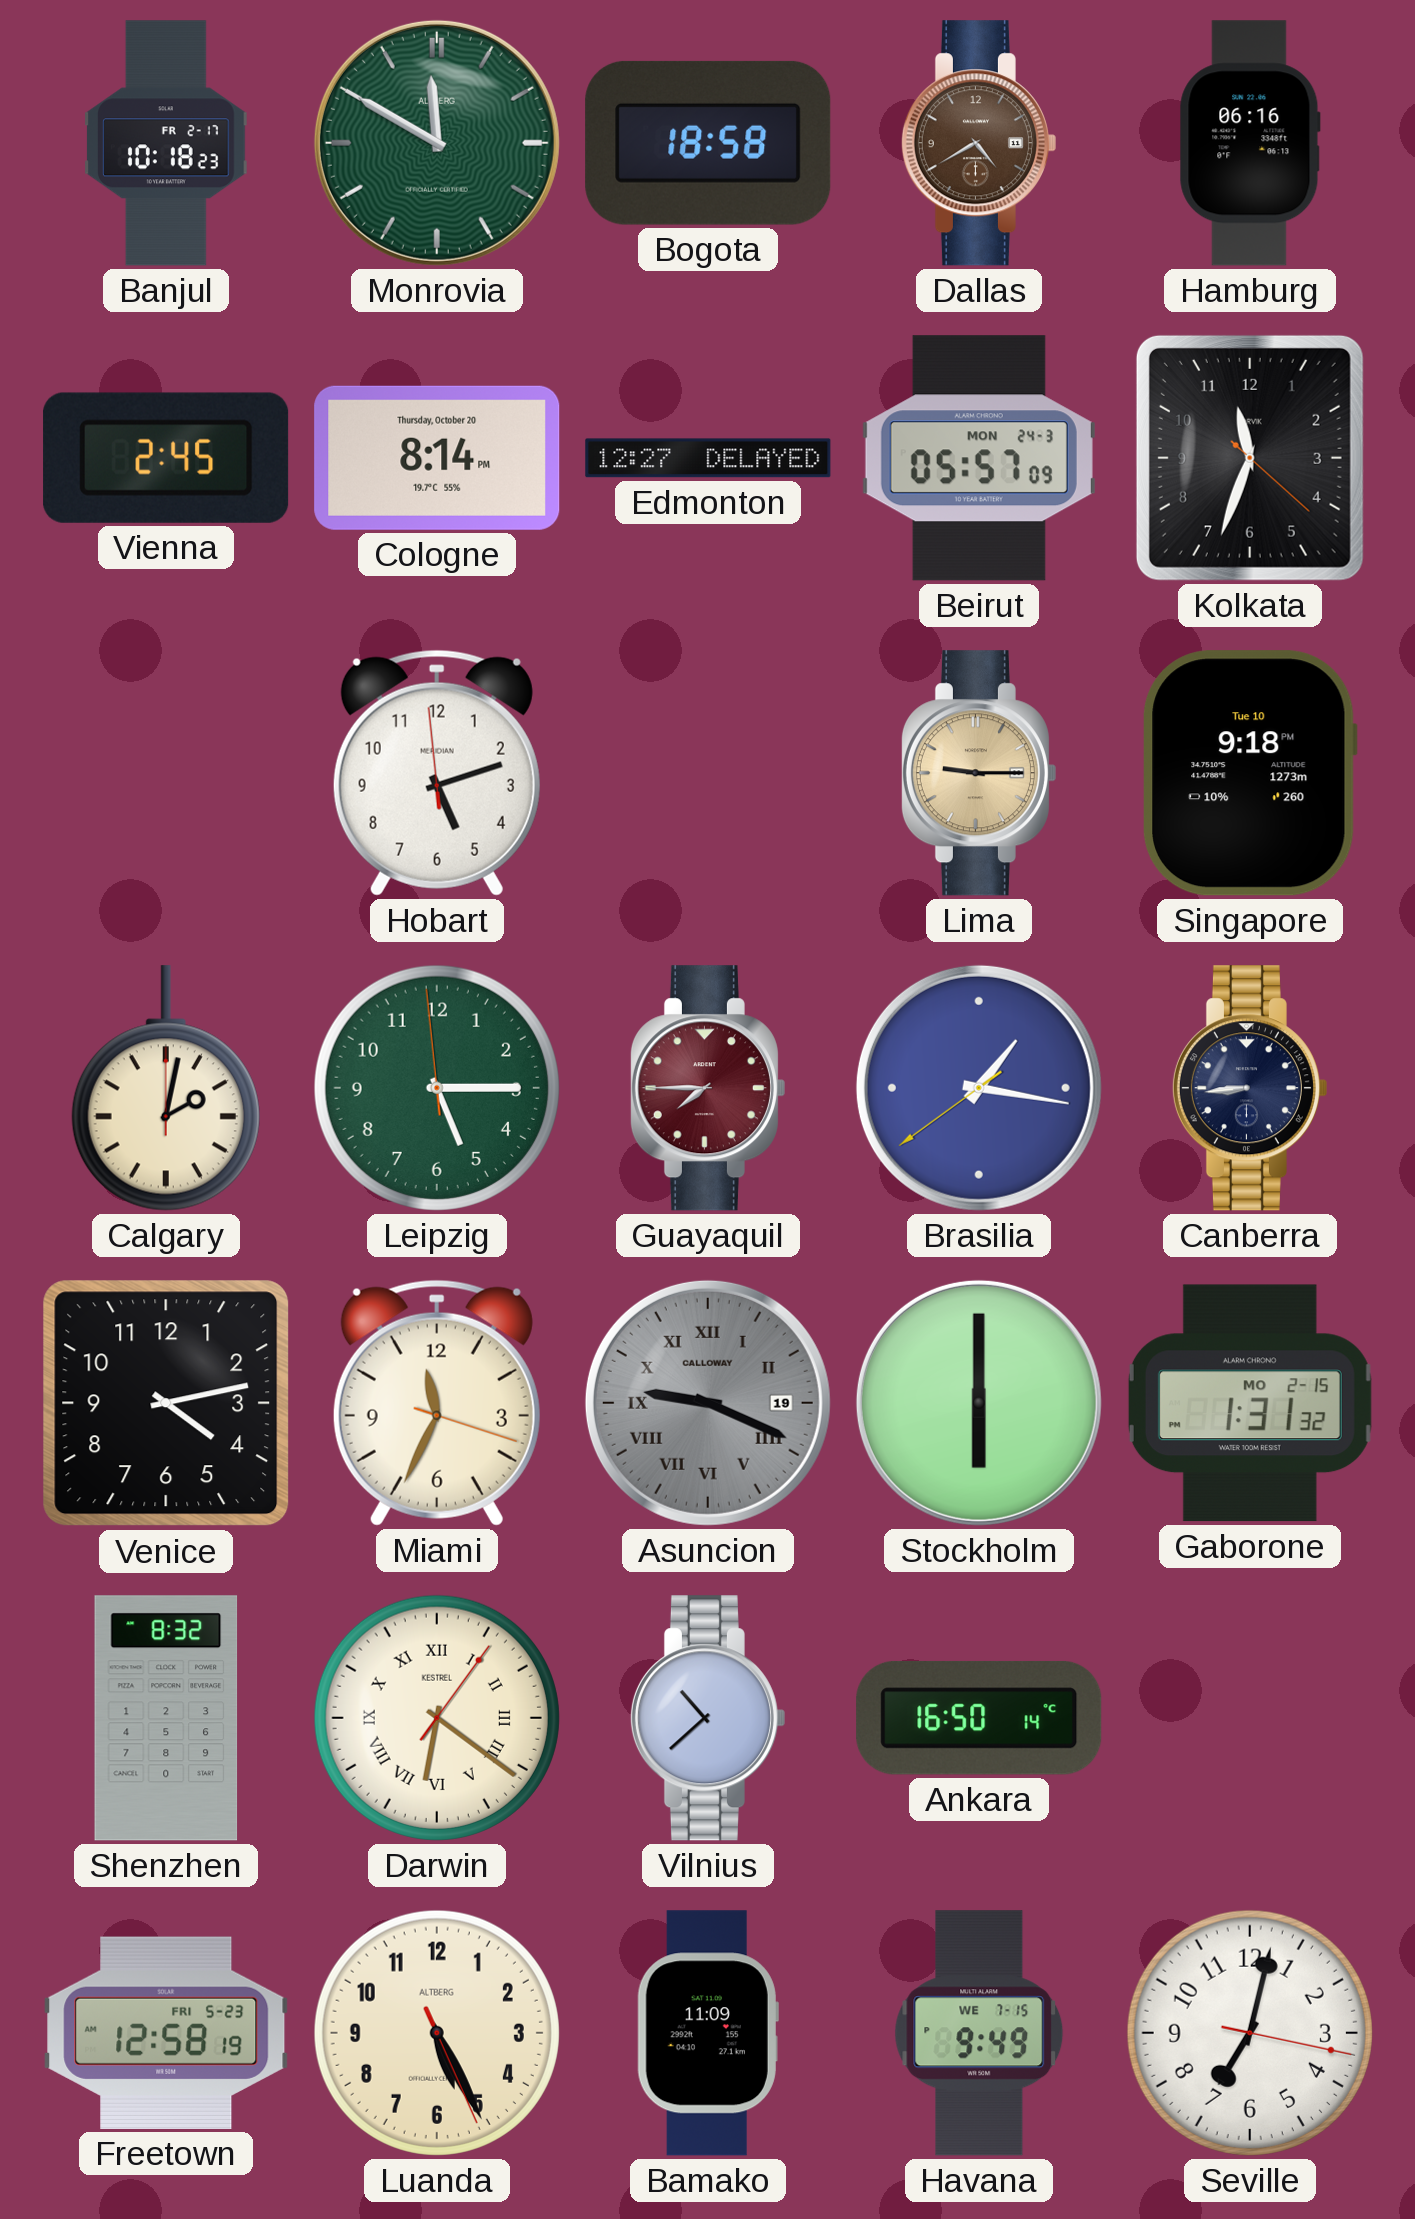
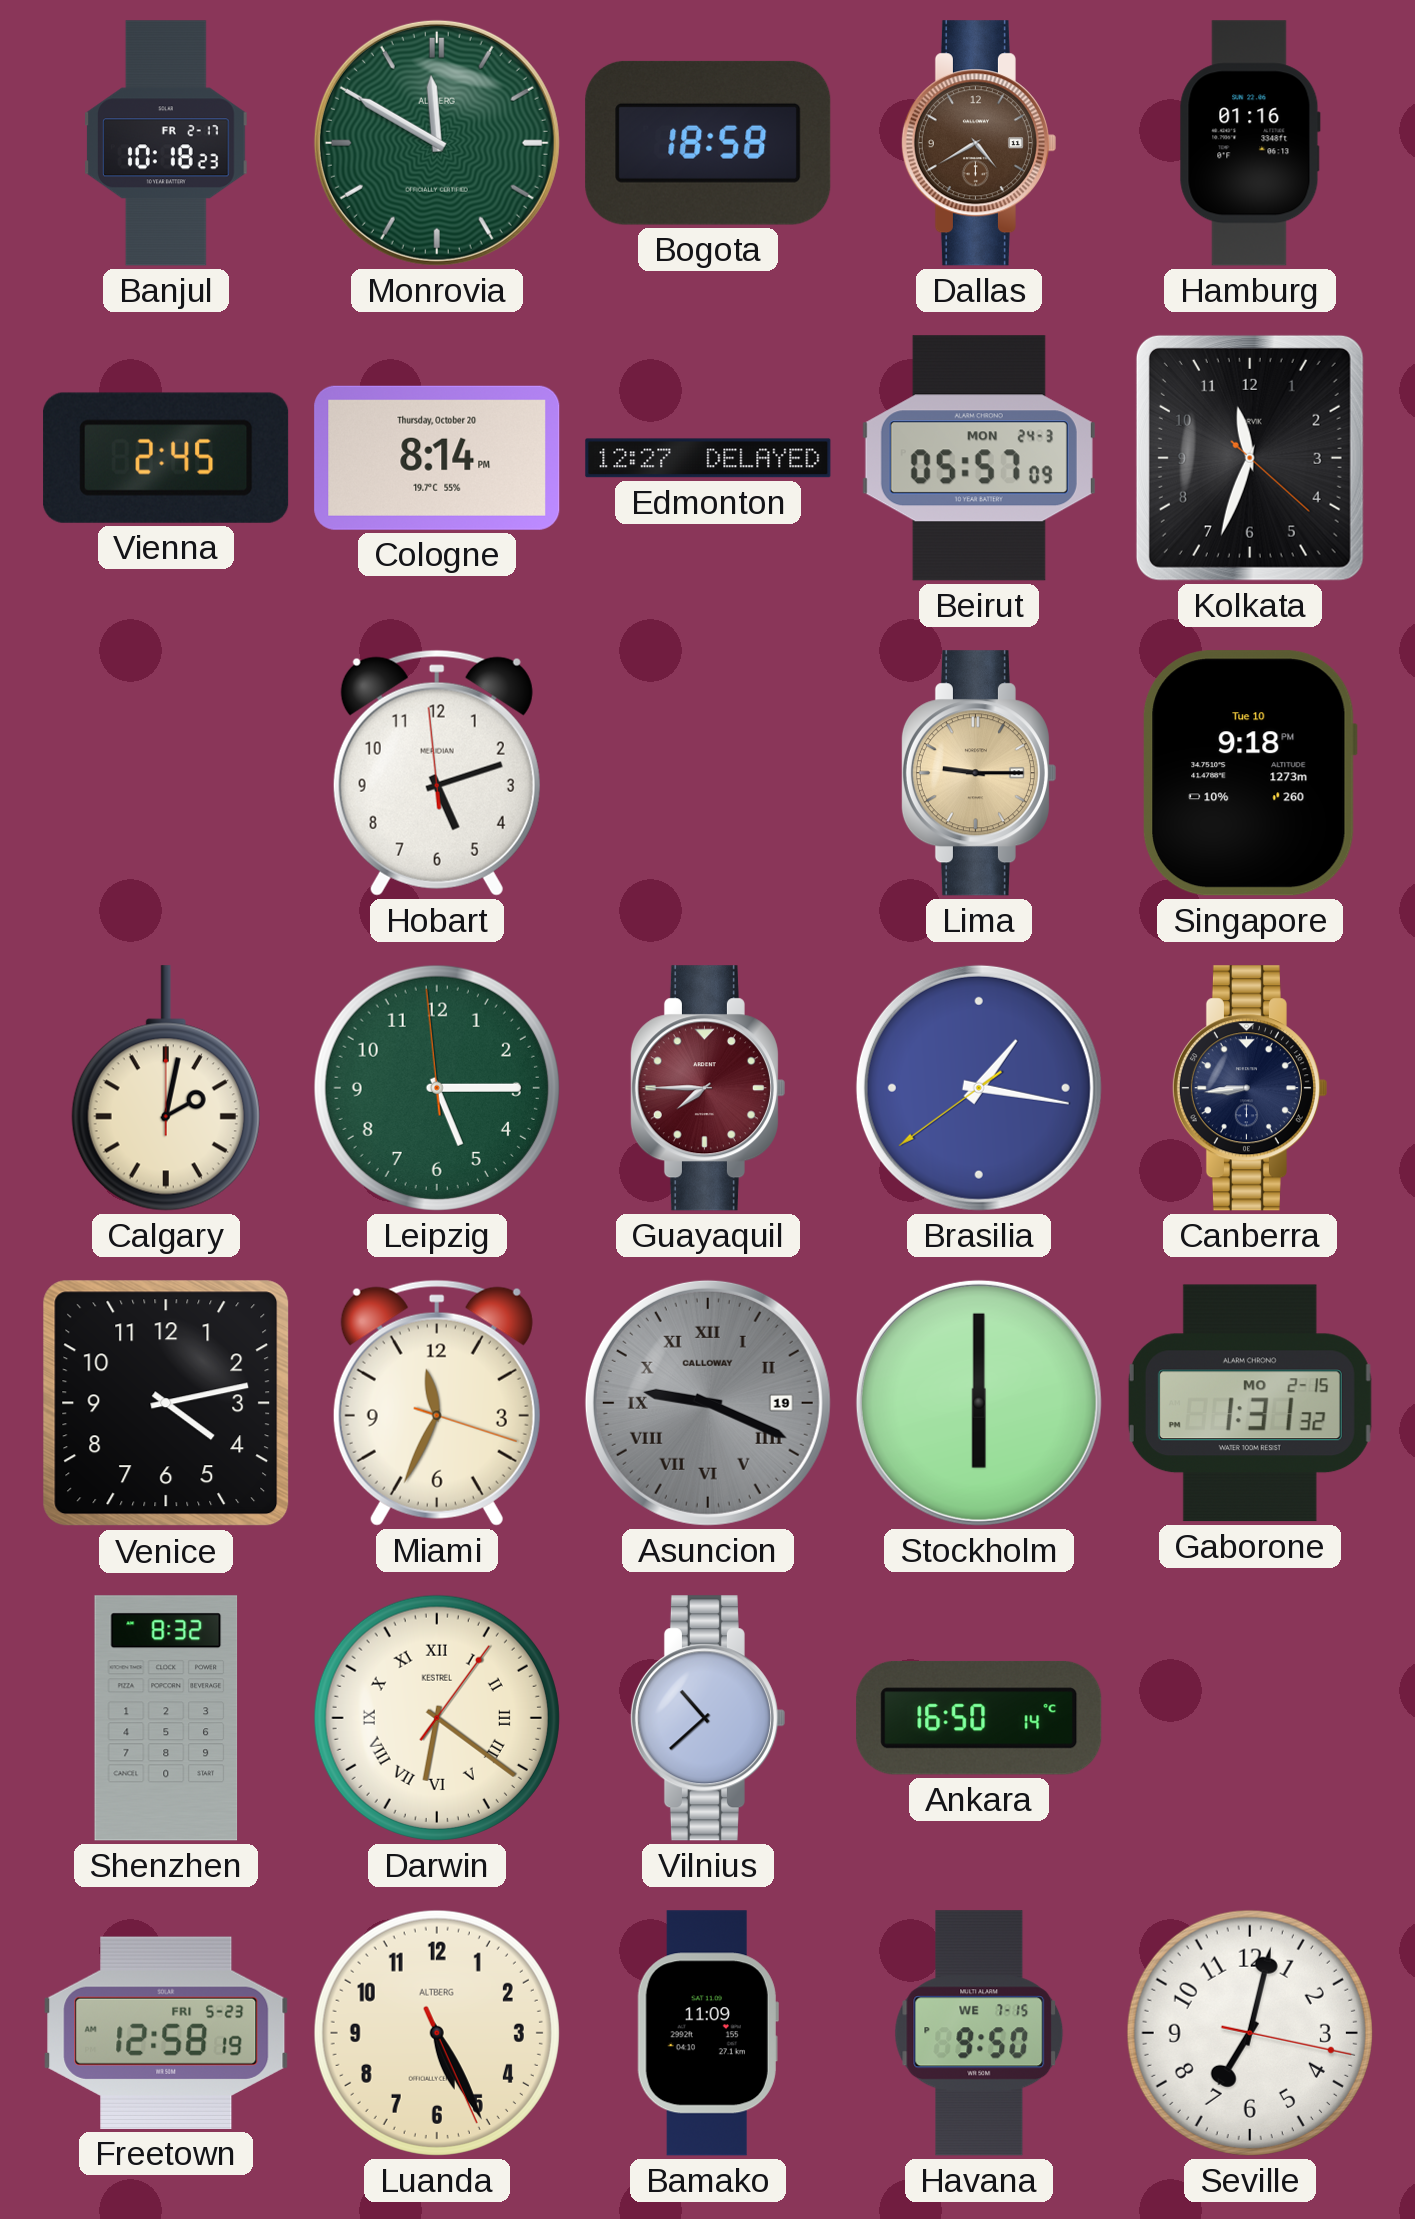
Hamburg: 06:16 -> 01:16
Havana: 9:49 -> 9:50
